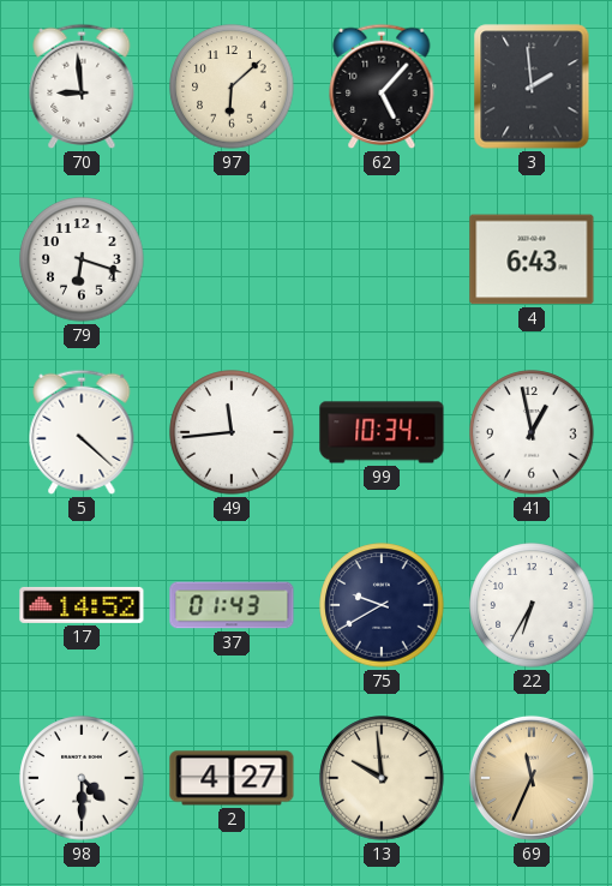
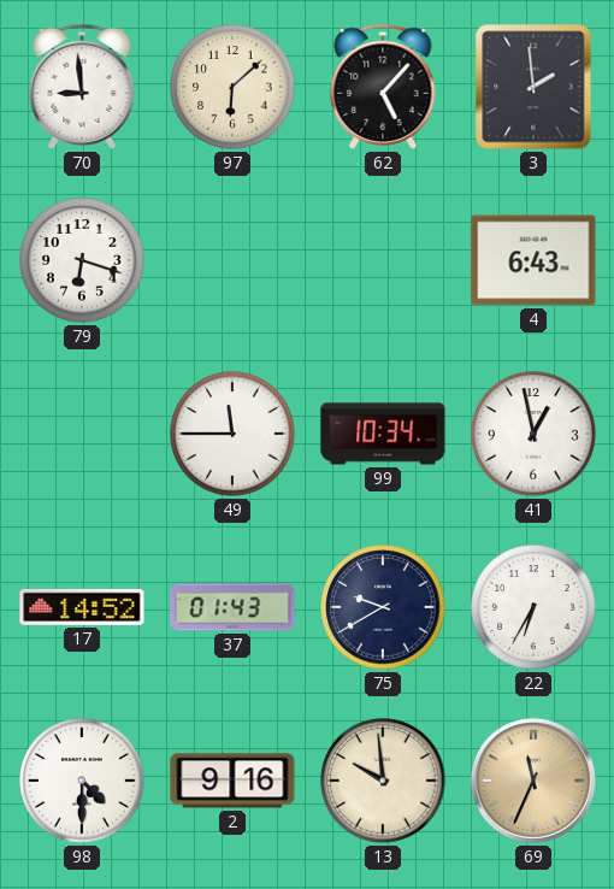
5: 4:22 -> none
49: 11:44 -> 11:45
2: 4:27 -> 9:16
